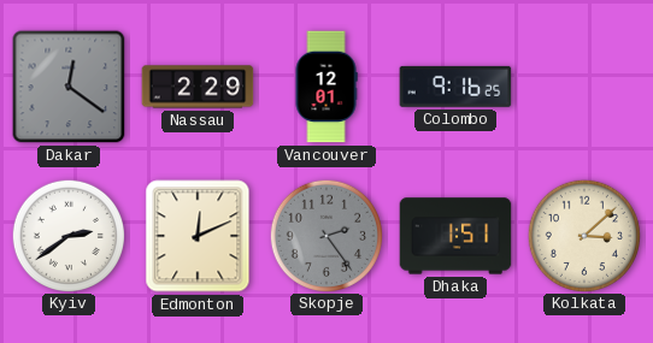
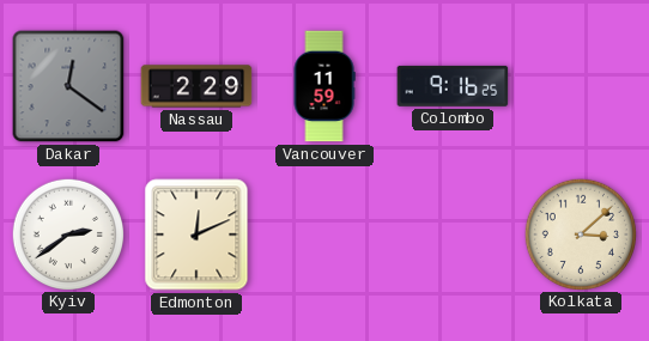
Vancouver: 12:01 -> 11:59
Skopje: 2:24 -> none
Dhaka: 1:51 -> none
